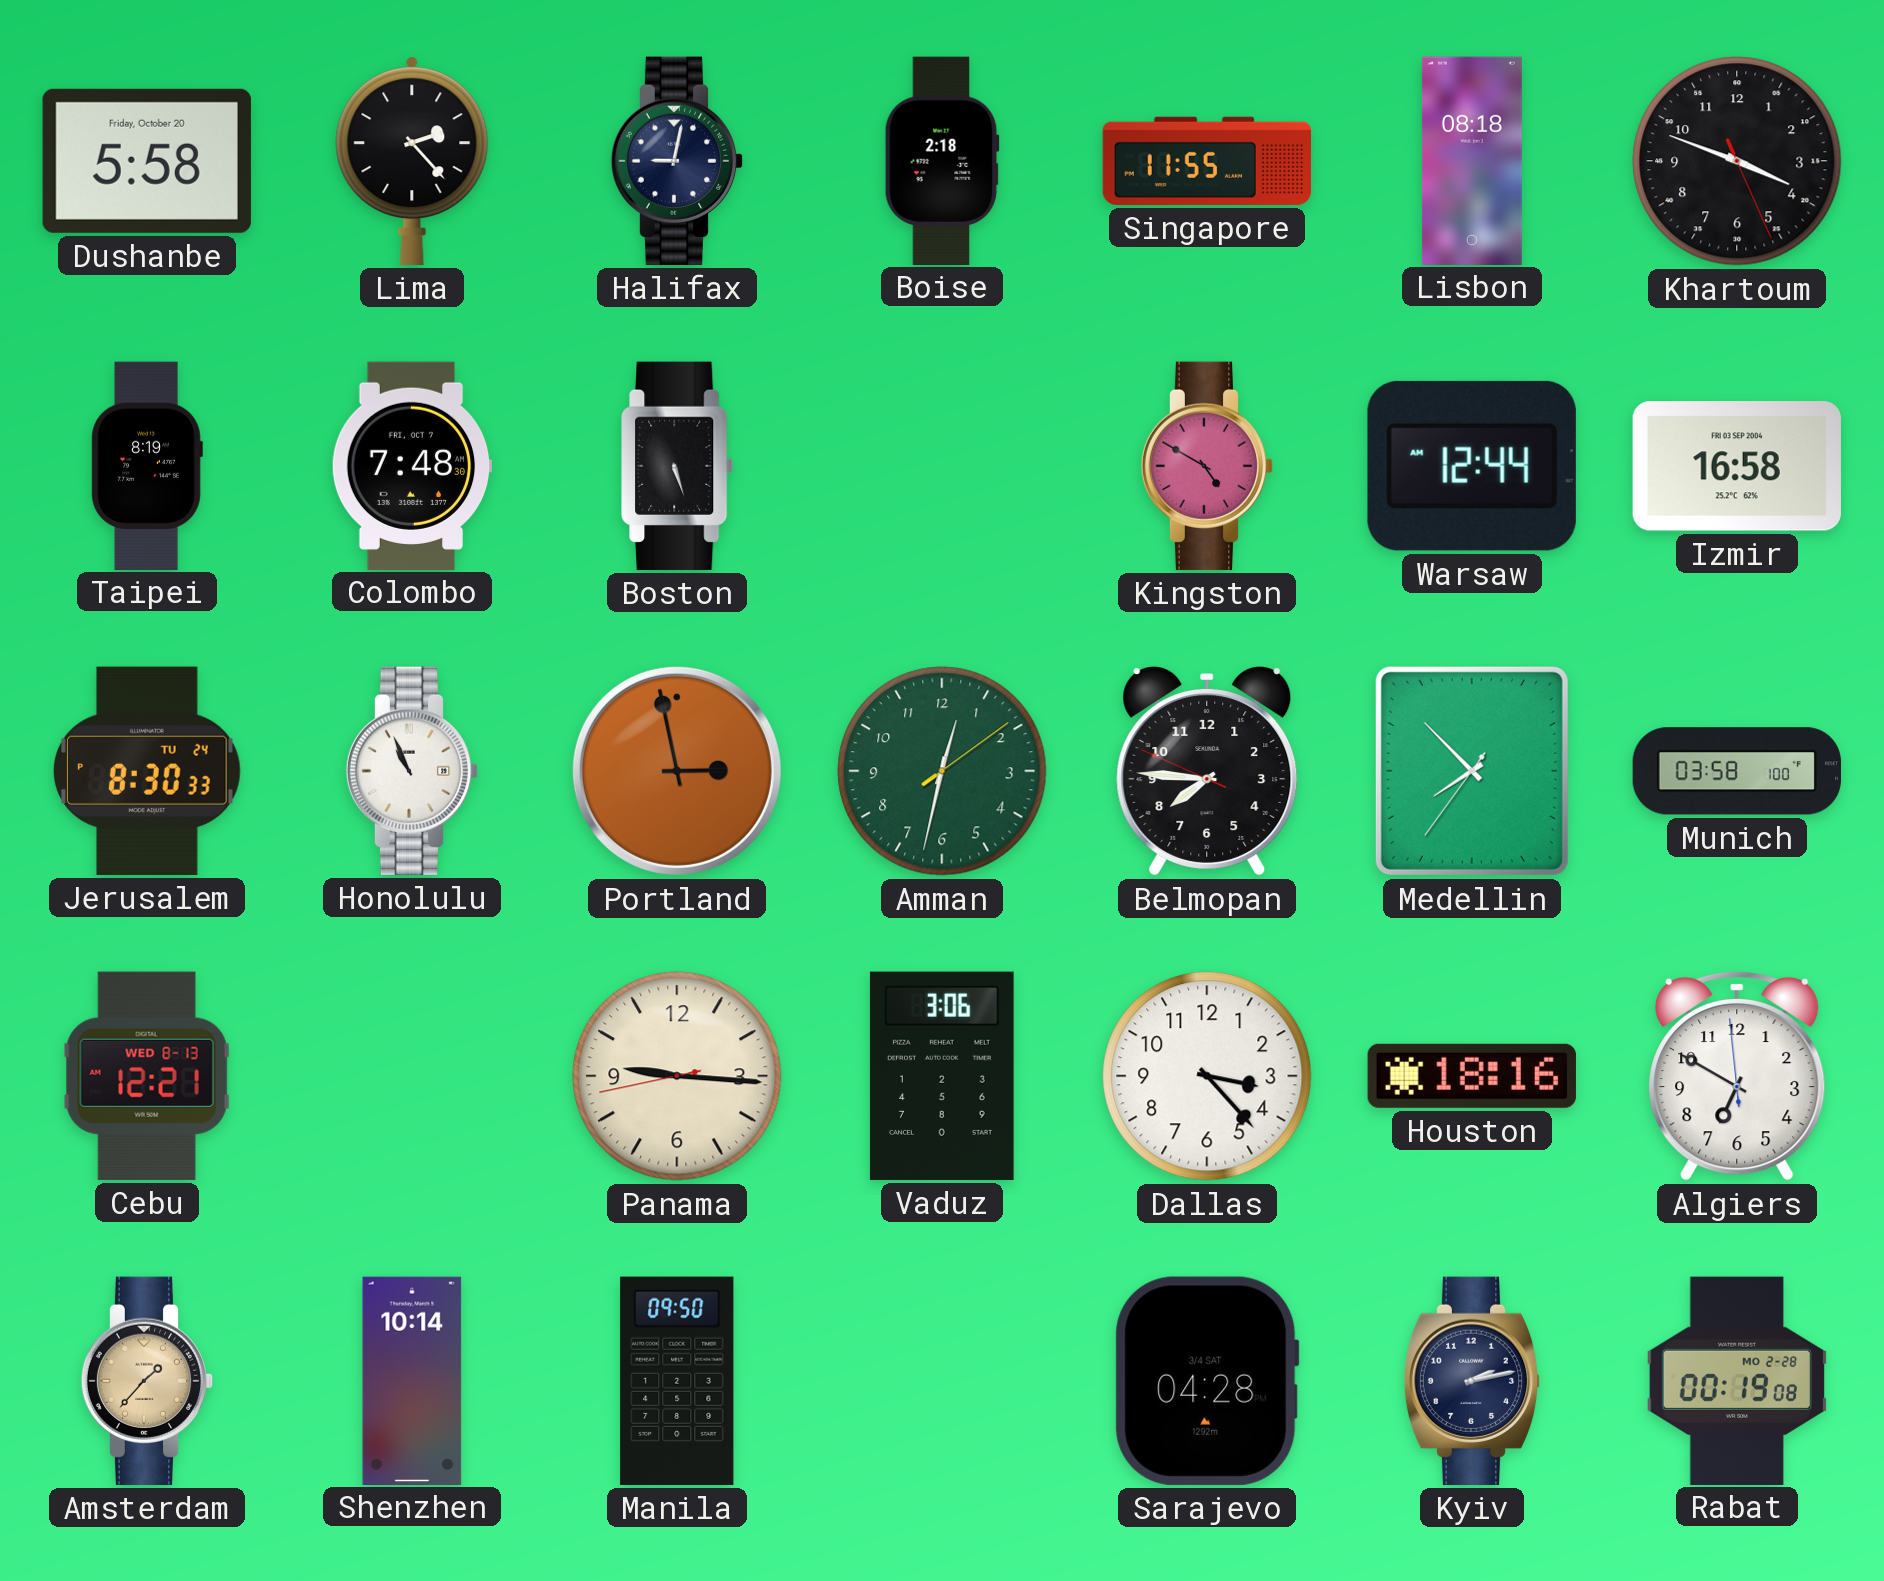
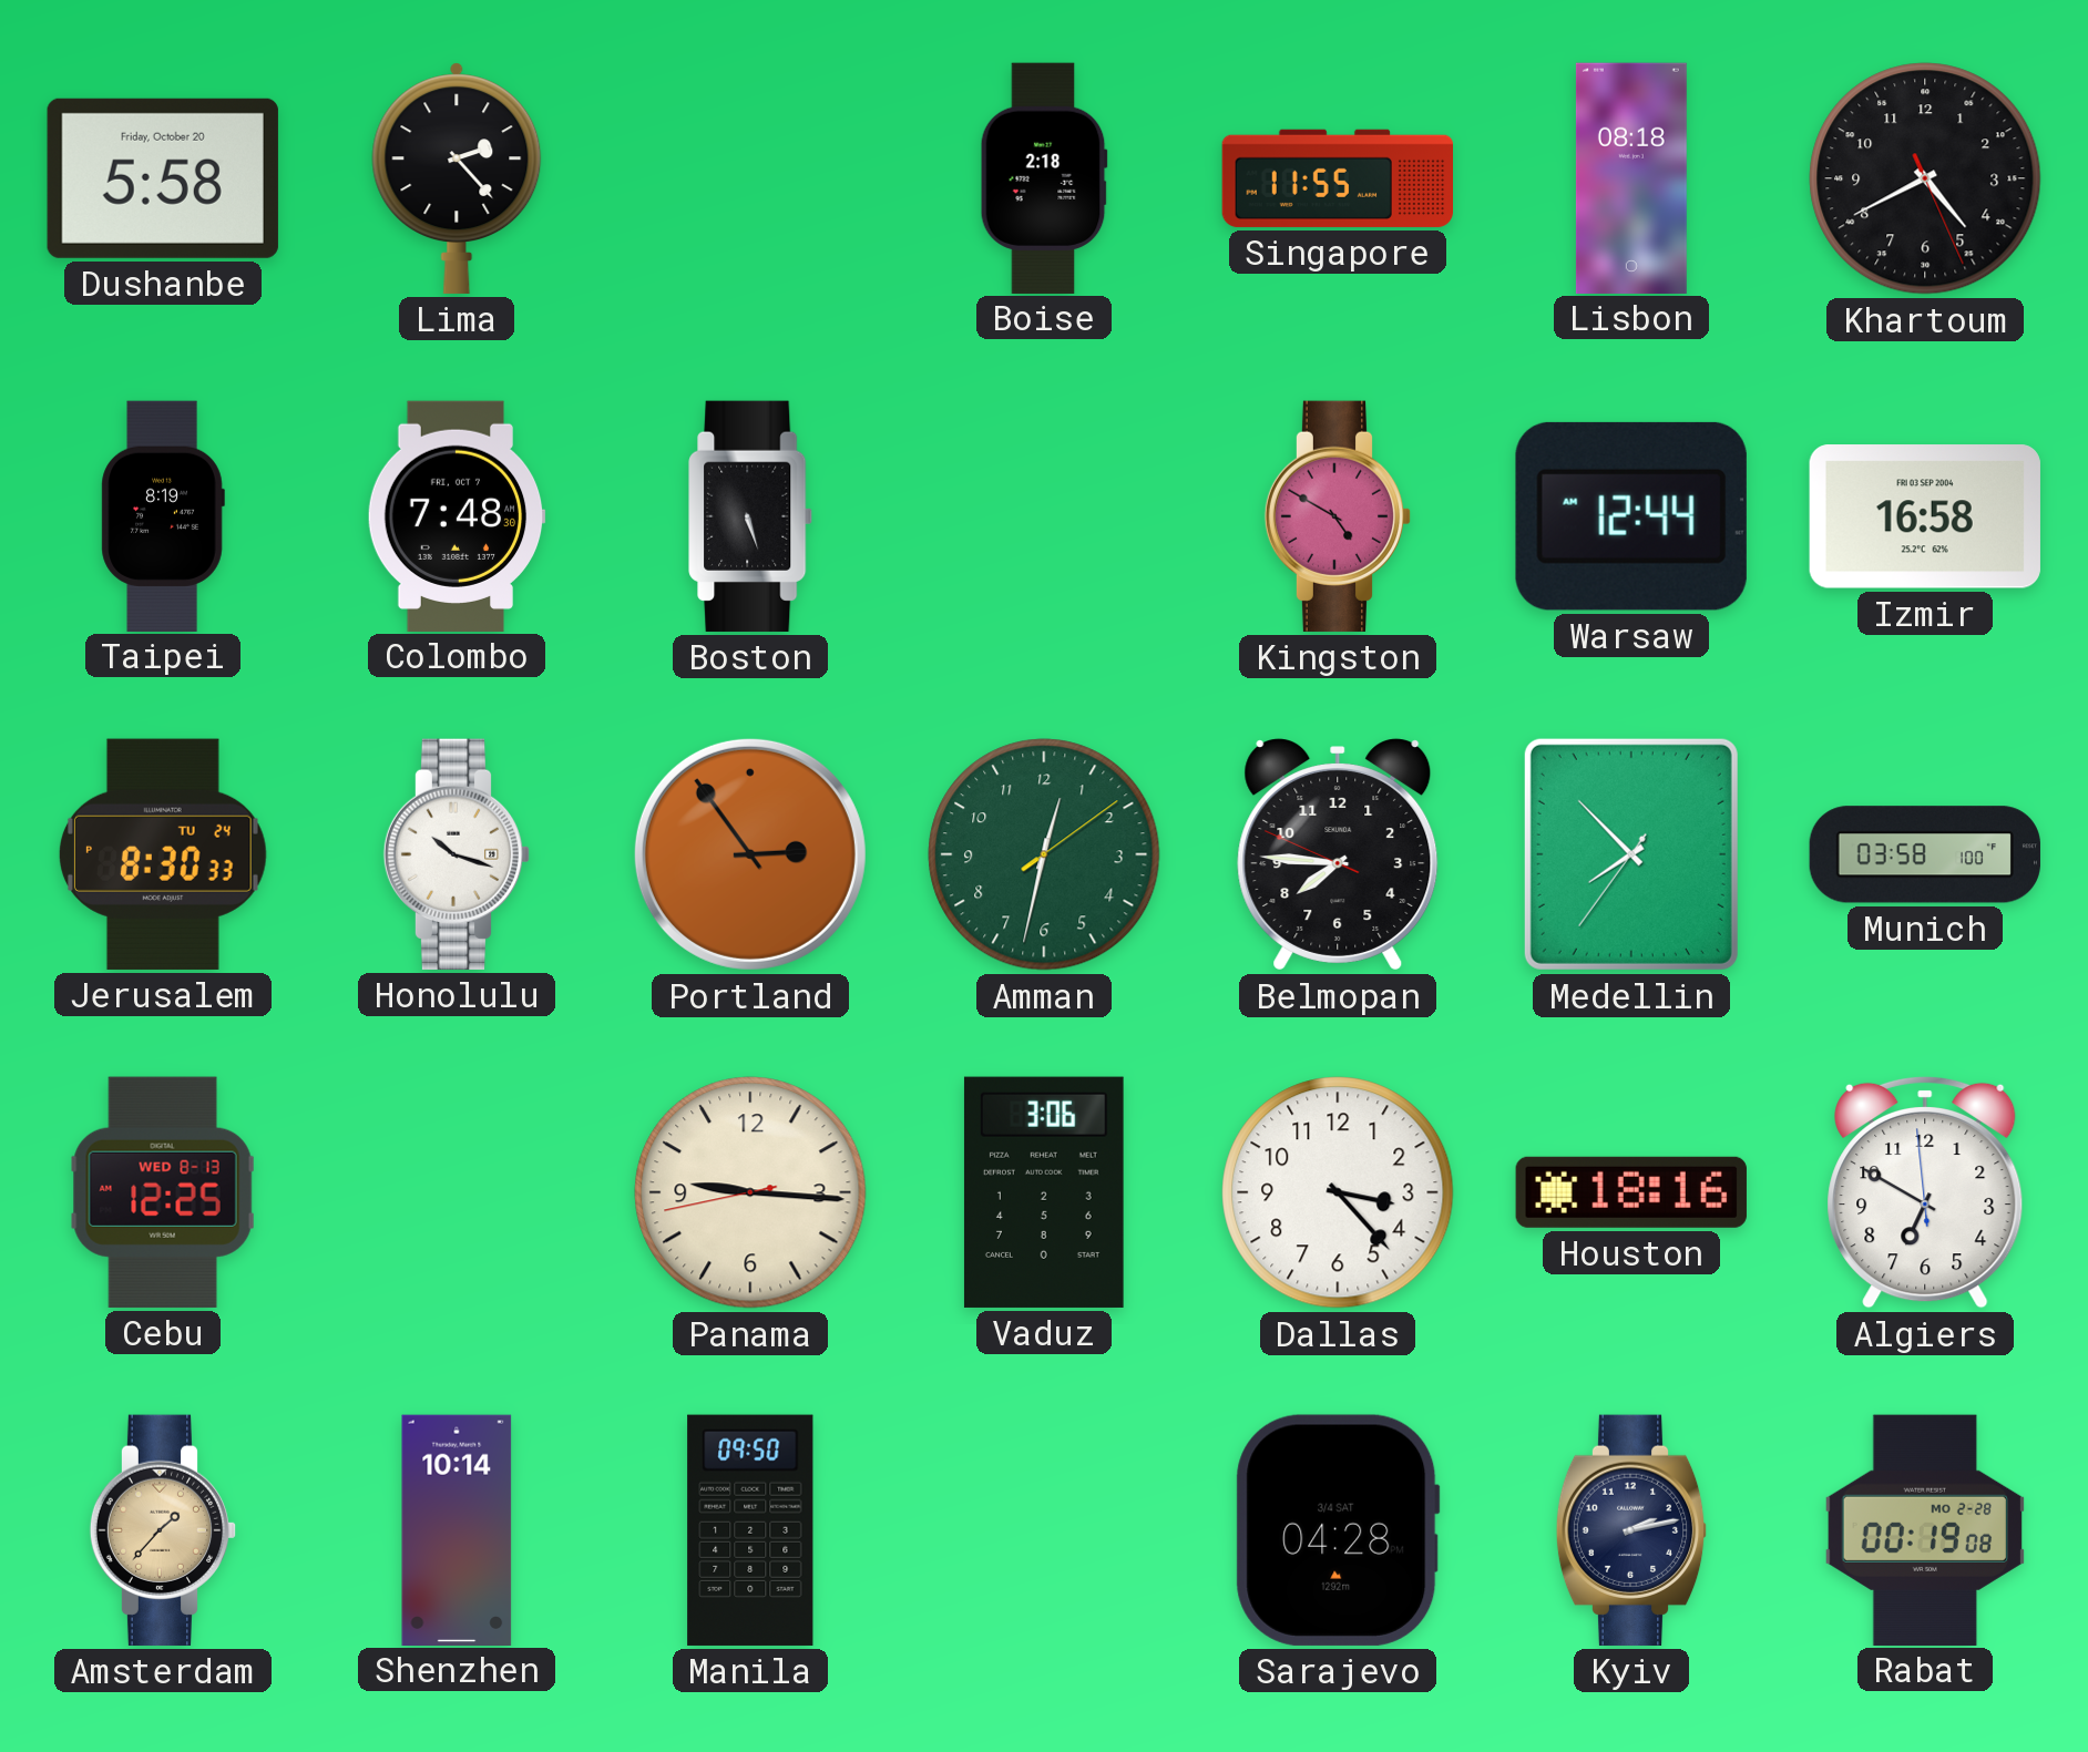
Halifax: 9:02 -> none
Khartoum: 3:48 -> 4:40
Honolulu: 10:56 -> 10:18
Portland: 2:58 -> 2:54
Cebu: 12:21 -> 12:25
